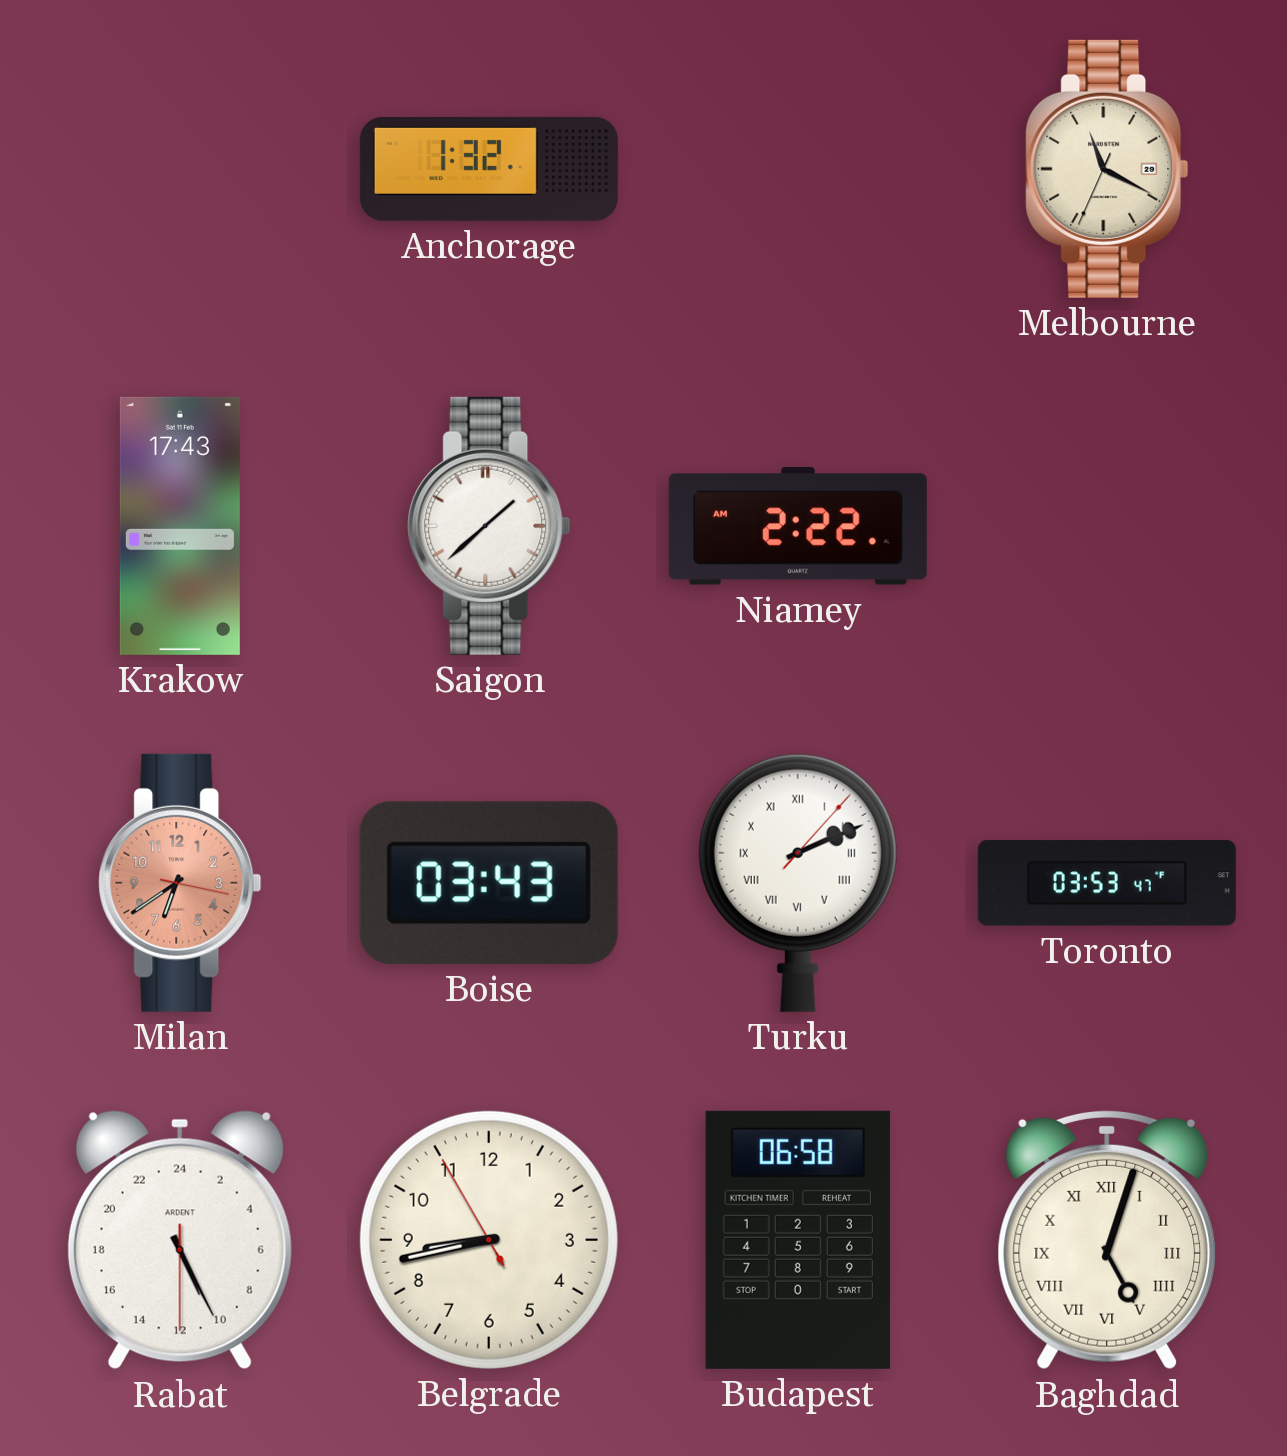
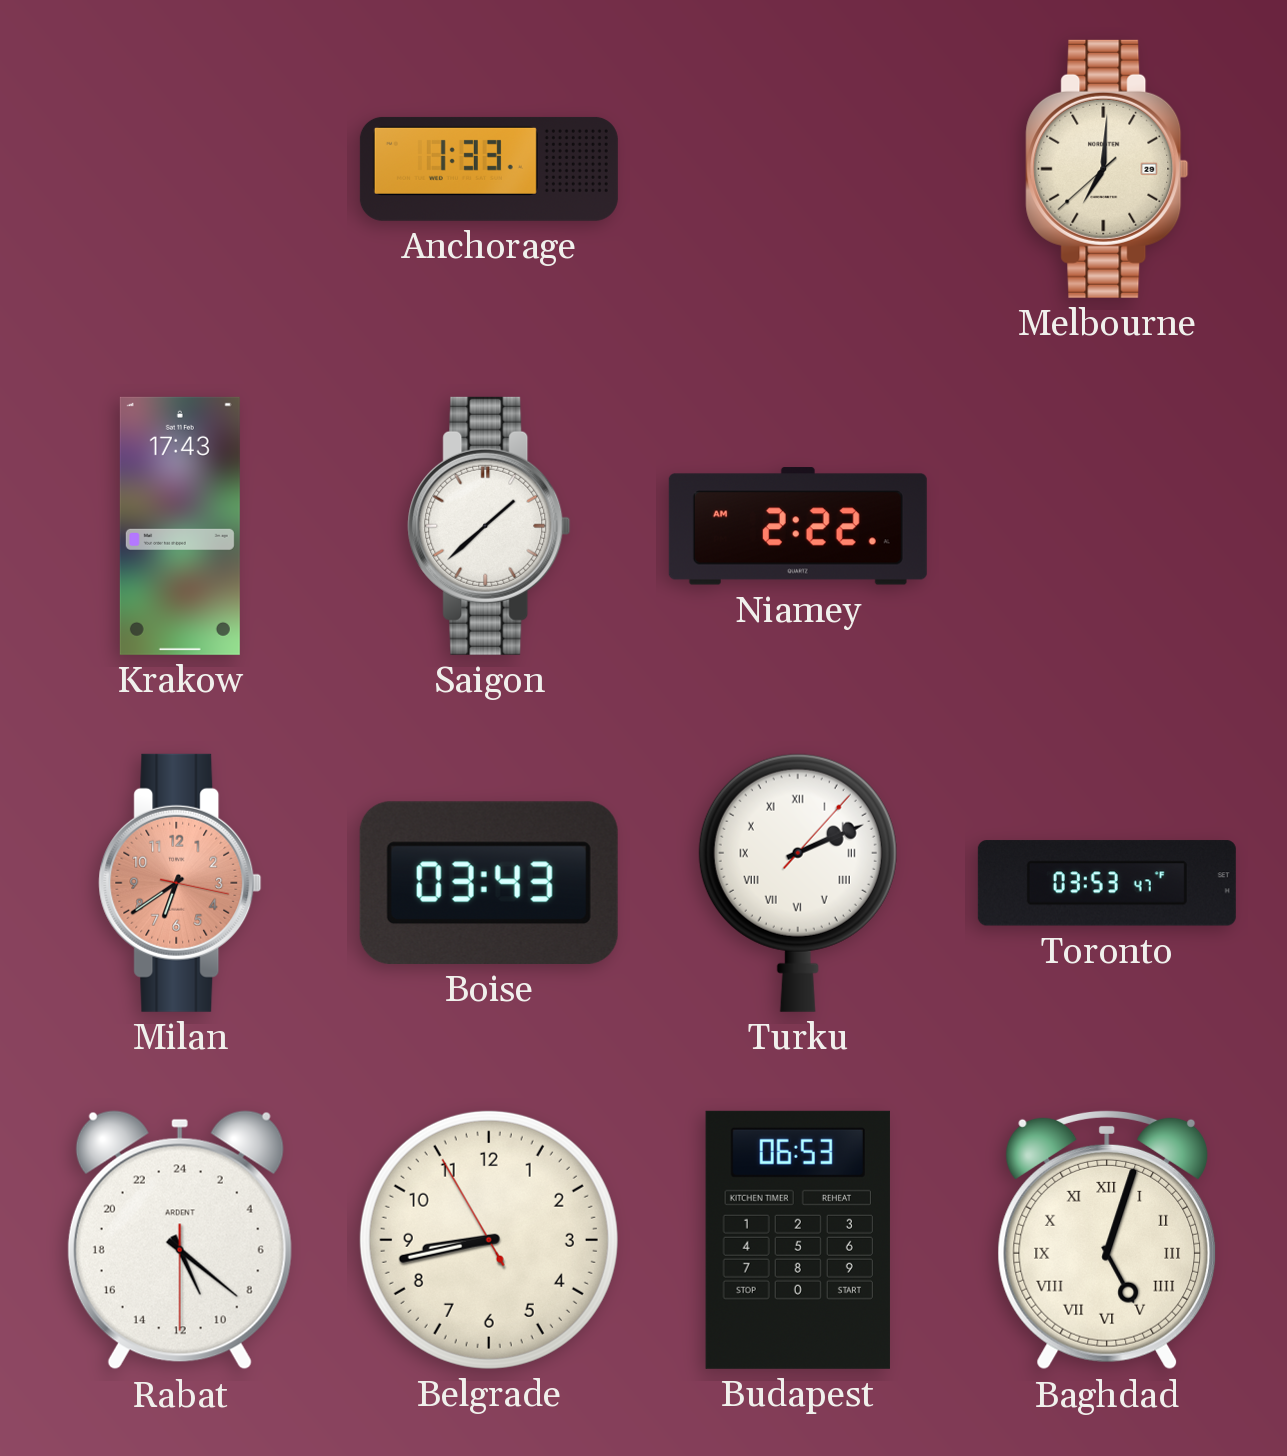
Anchorage: 1:32 -> 1:33
Melbourne: 11:19 -> 7:00
Rabat: 10:25 -> 10:21
Budapest: 06:58 -> 06:53
